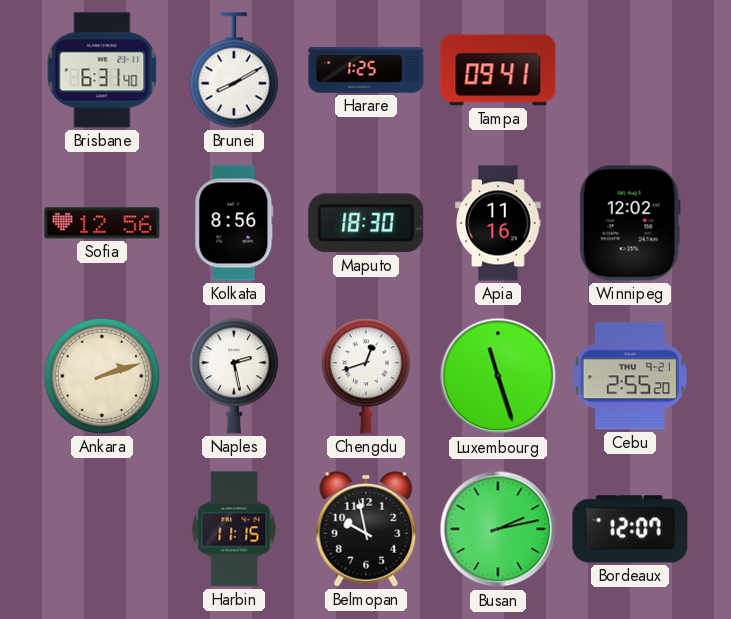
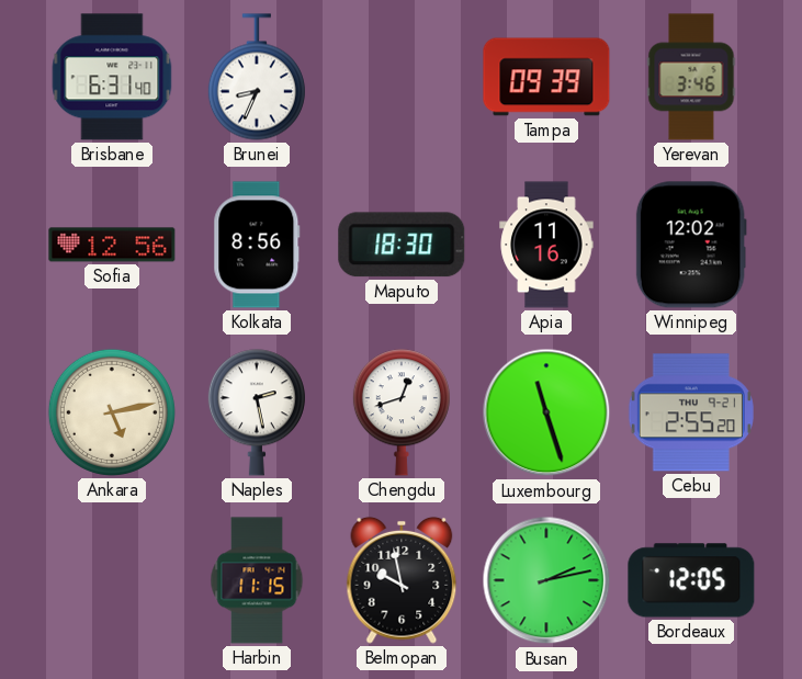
Brunei: 8:10 -> 8:34
Harare: 1:25 -> none
Tampa: 09:41 -> 09:39
Yerevan: none -> 3:46
Ankara: 2:12 -> 5:13
Bordeaux: 12:07 -> 12:05
